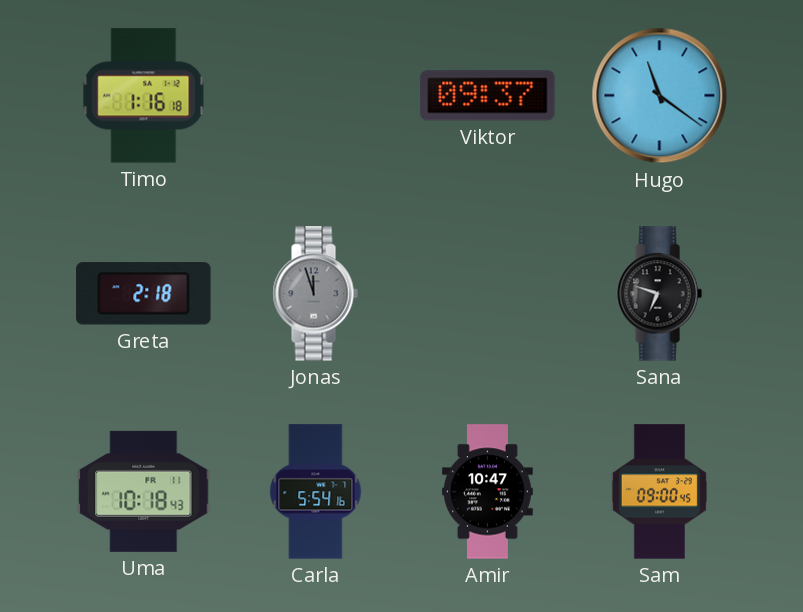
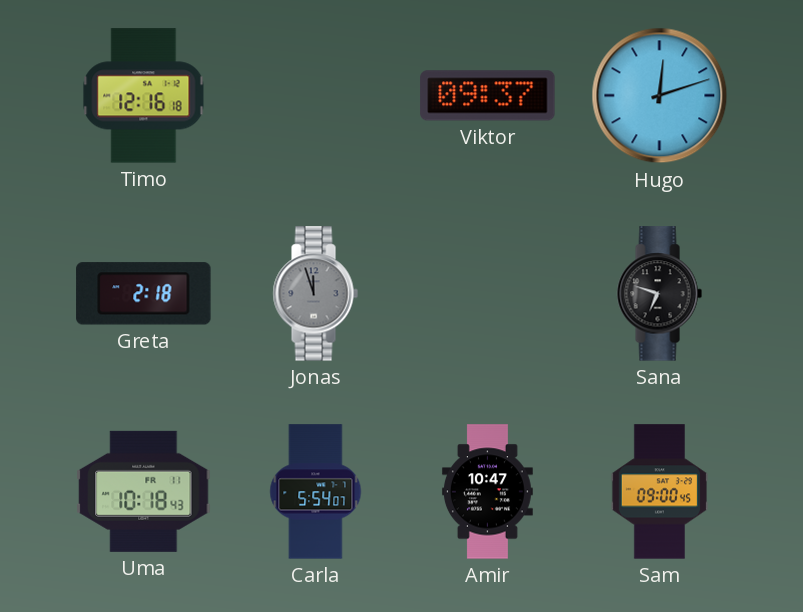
Timo: 1:16 -> 12:16
Hugo: 11:21 -> 12:12
Carla: 5:54:16 -> 5:54:07
